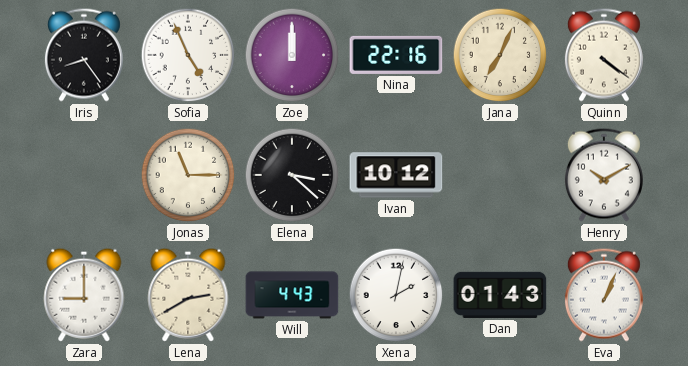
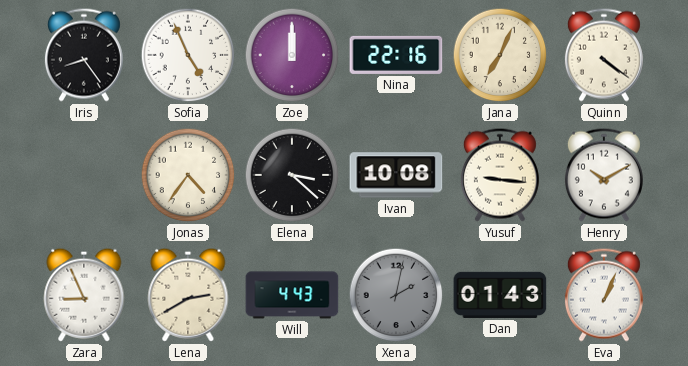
Jonas: 11:15 -> 4:36
Ivan: 10:12 -> 10:08
Yusuf: none -> 9:16
Zara: 9:00 -> 8:56
Xena dial: white -> grey
